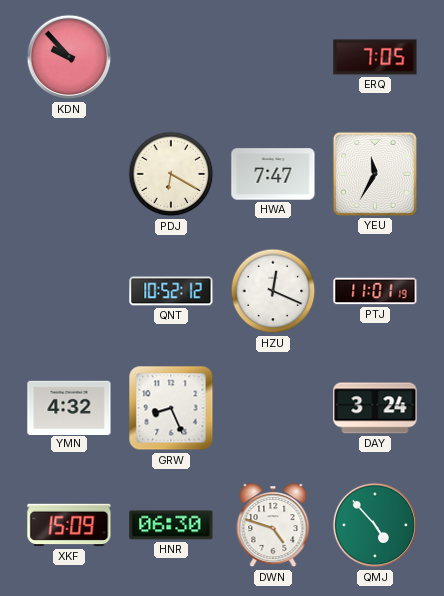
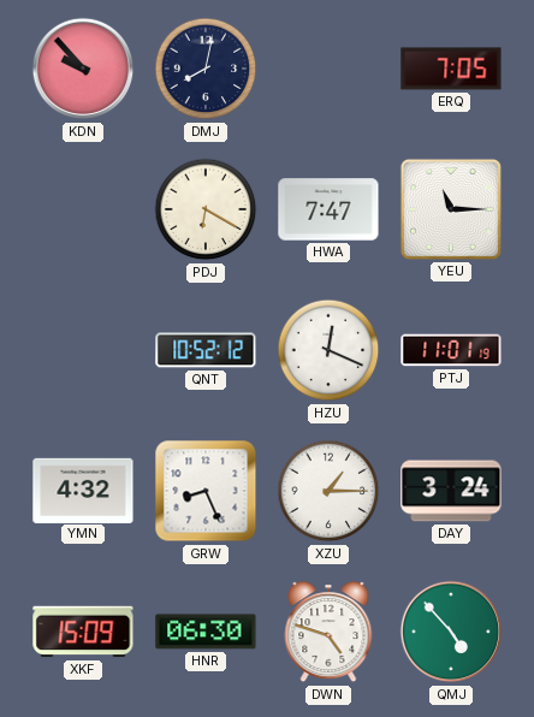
DMJ: none -> 8:02
YEU: 11:35 -> 11:15
XZU: none -> 1:15
